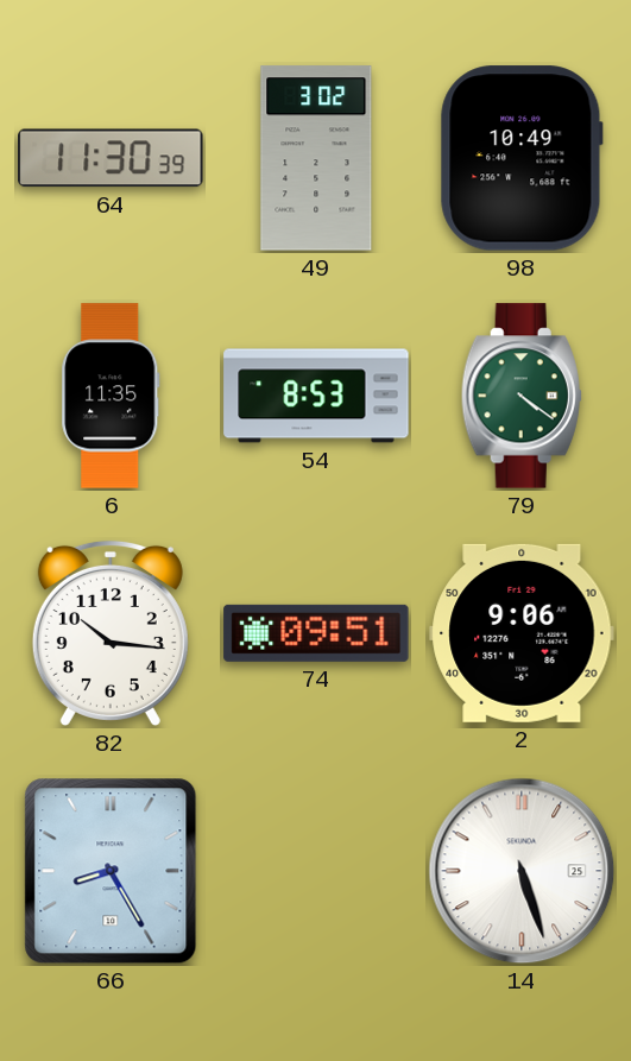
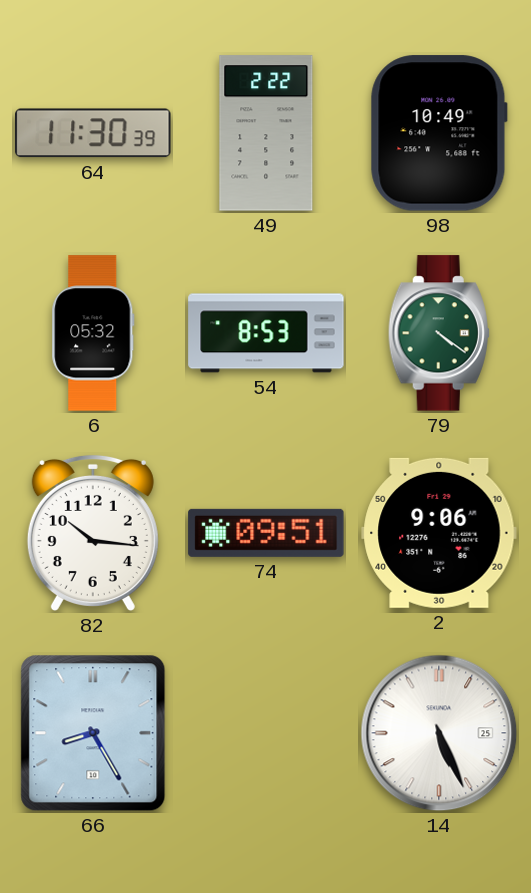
49: 3:02 -> 2:22
6: 11:35 -> 05:32
14: 5:27 -> 5:26
